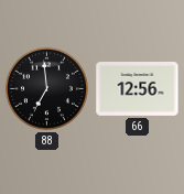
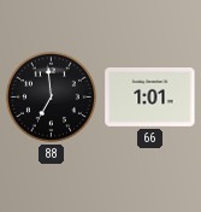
66: 12:56 -> 1:01
